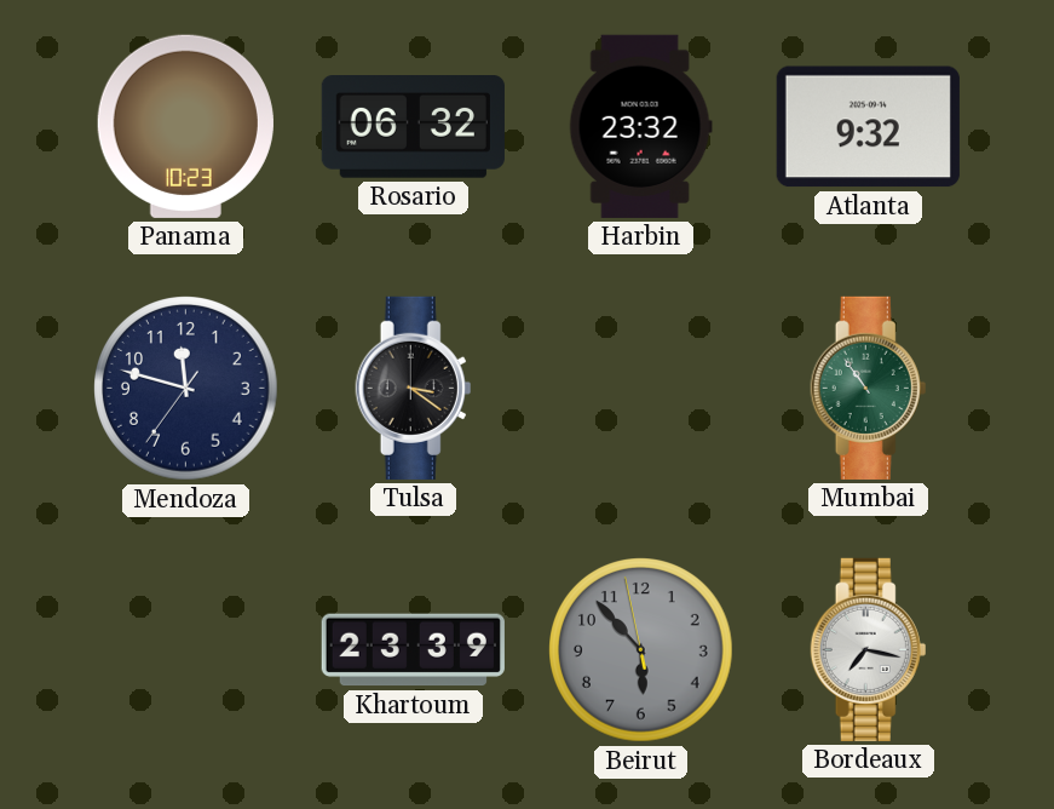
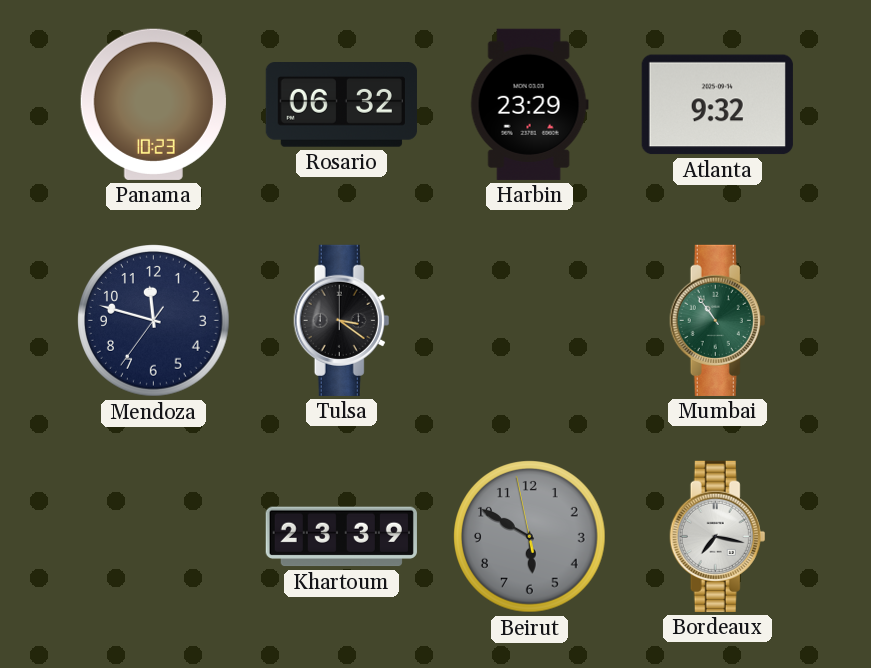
Harbin: 23:32 -> 23:29
Beirut: 5:52 -> 5:49
